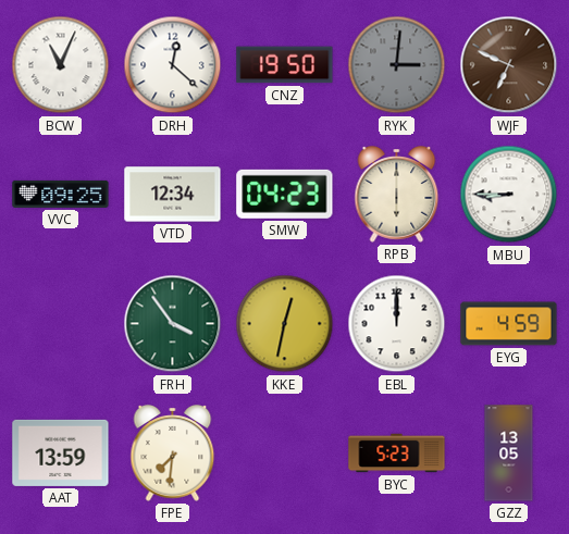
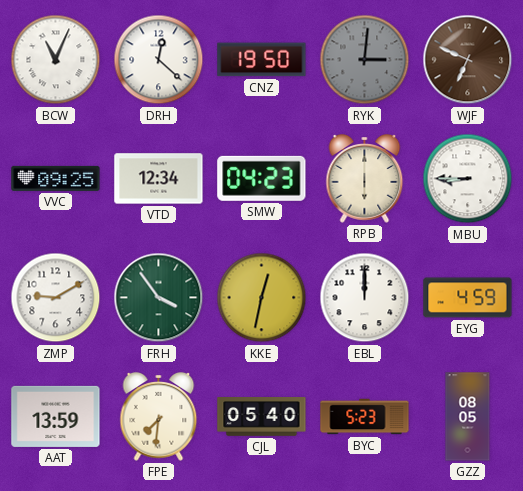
ZMP: none -> 9:10
CJL: none -> 05:40
GZZ: 13:05 -> 08:05
